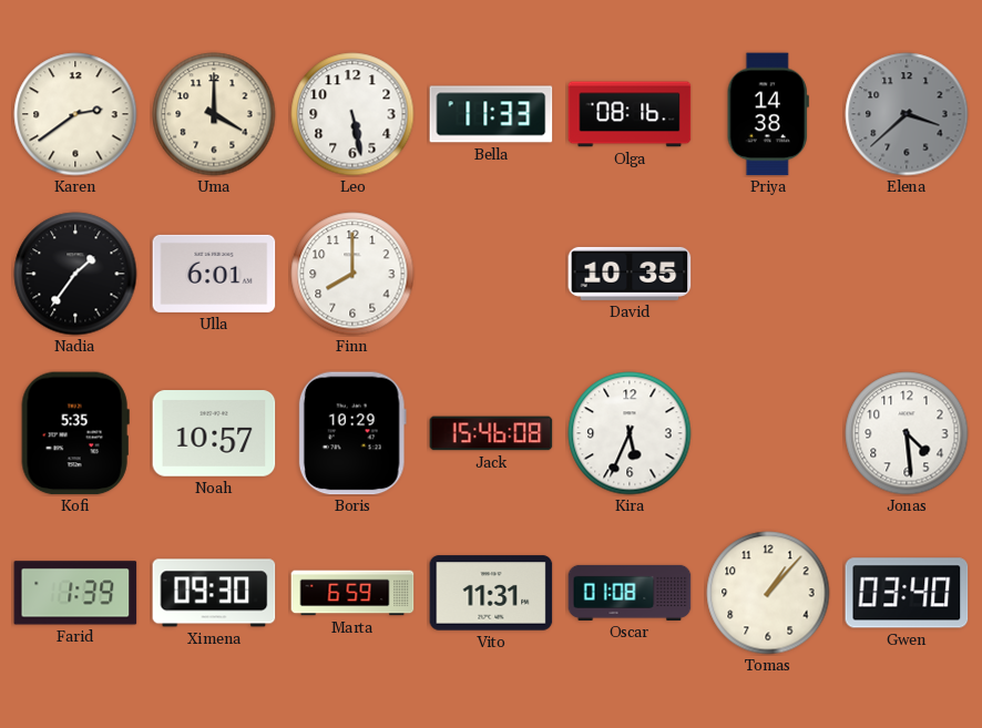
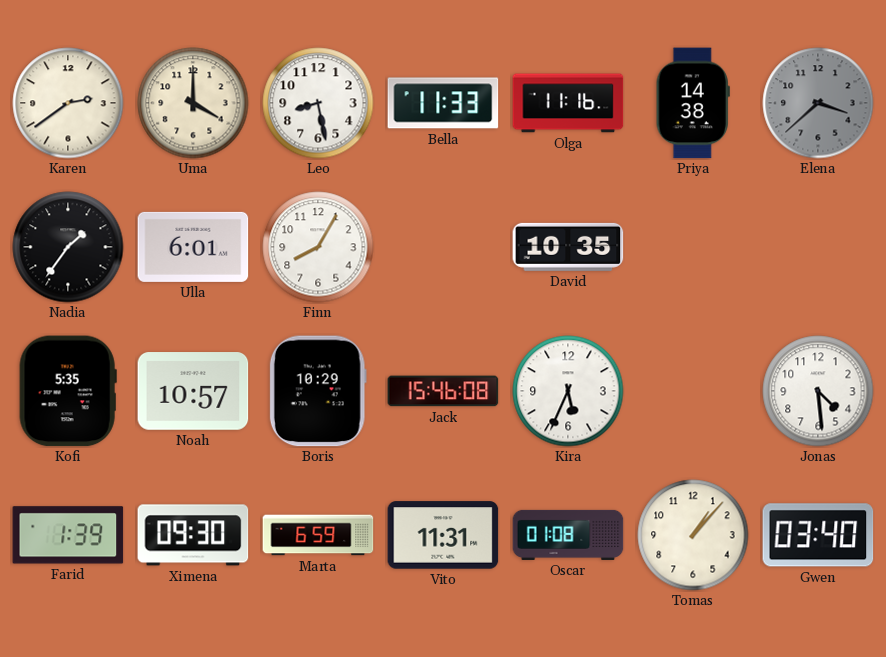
Leo: 5:28 -> 8:28
Olga: 08:16 -> 11:16
Finn: 8:00 -> 8:05
